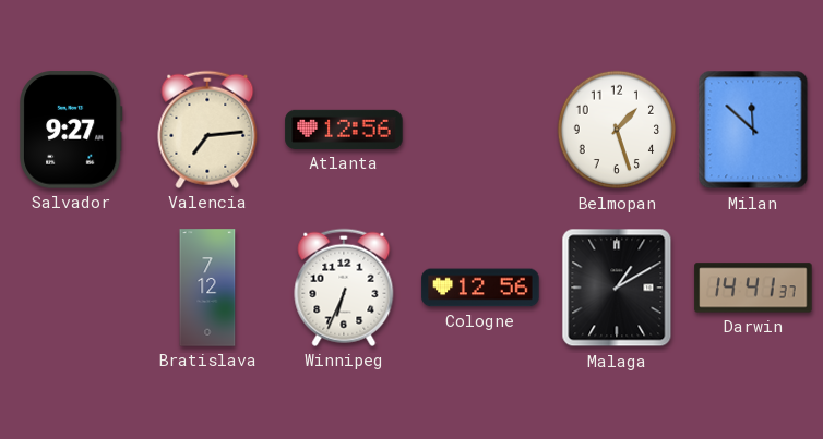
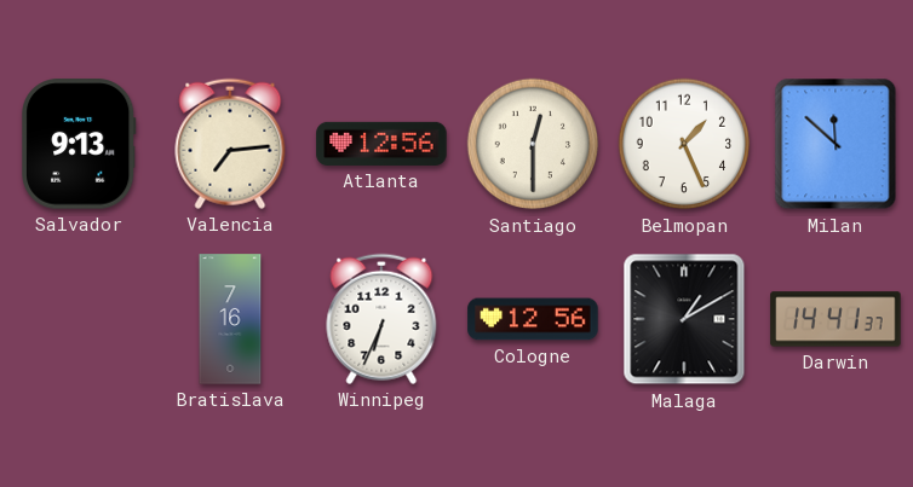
Salvador: 9:27 -> 9:13
Santiago: none -> 12:30
Belmopan: 1:27 -> 1:26
Bratislava: 7:12 -> 7:16
